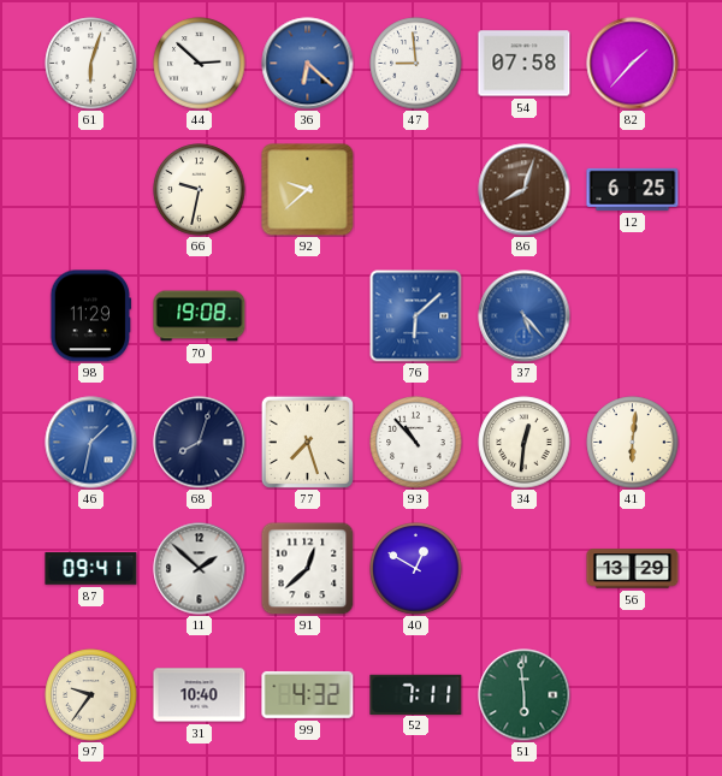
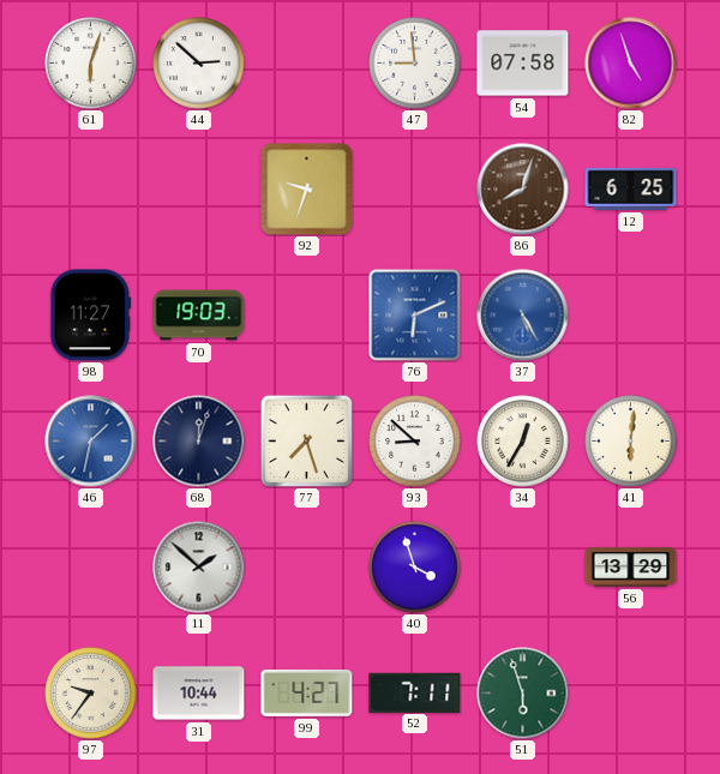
36: 6:22 -> none
82: 1:37 -> 4:57
66: 9:32 -> none
92: 9:38 -> 9:33
98: 11:29 -> 11:27
70: 19:08 -> 19:03
76: 6:08 -> 6:11
37: 5:23 -> 5:25
68: 8:03 -> 12:03
93: 10:53 -> 8:52
34: 12:31 -> 12:35
87: 09:41 -> none
91: 12:38 -> none
40: 12:50 -> 3:57
31: 10:40 -> 10:44
99: 4:32 -> 4:27
51: 5:59 -> 5:57
